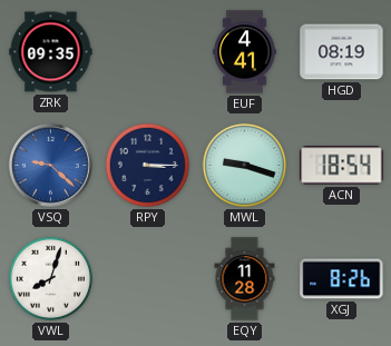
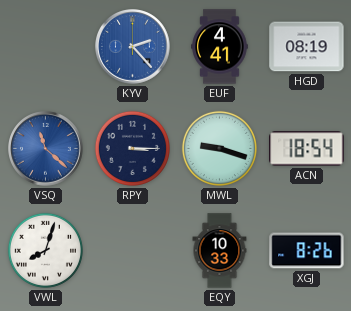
ZRK: 09:35 -> none
KYV: none -> 2:23
VSQ: 9:22 -> 11:22
EQY: 11:28 -> 10:33
